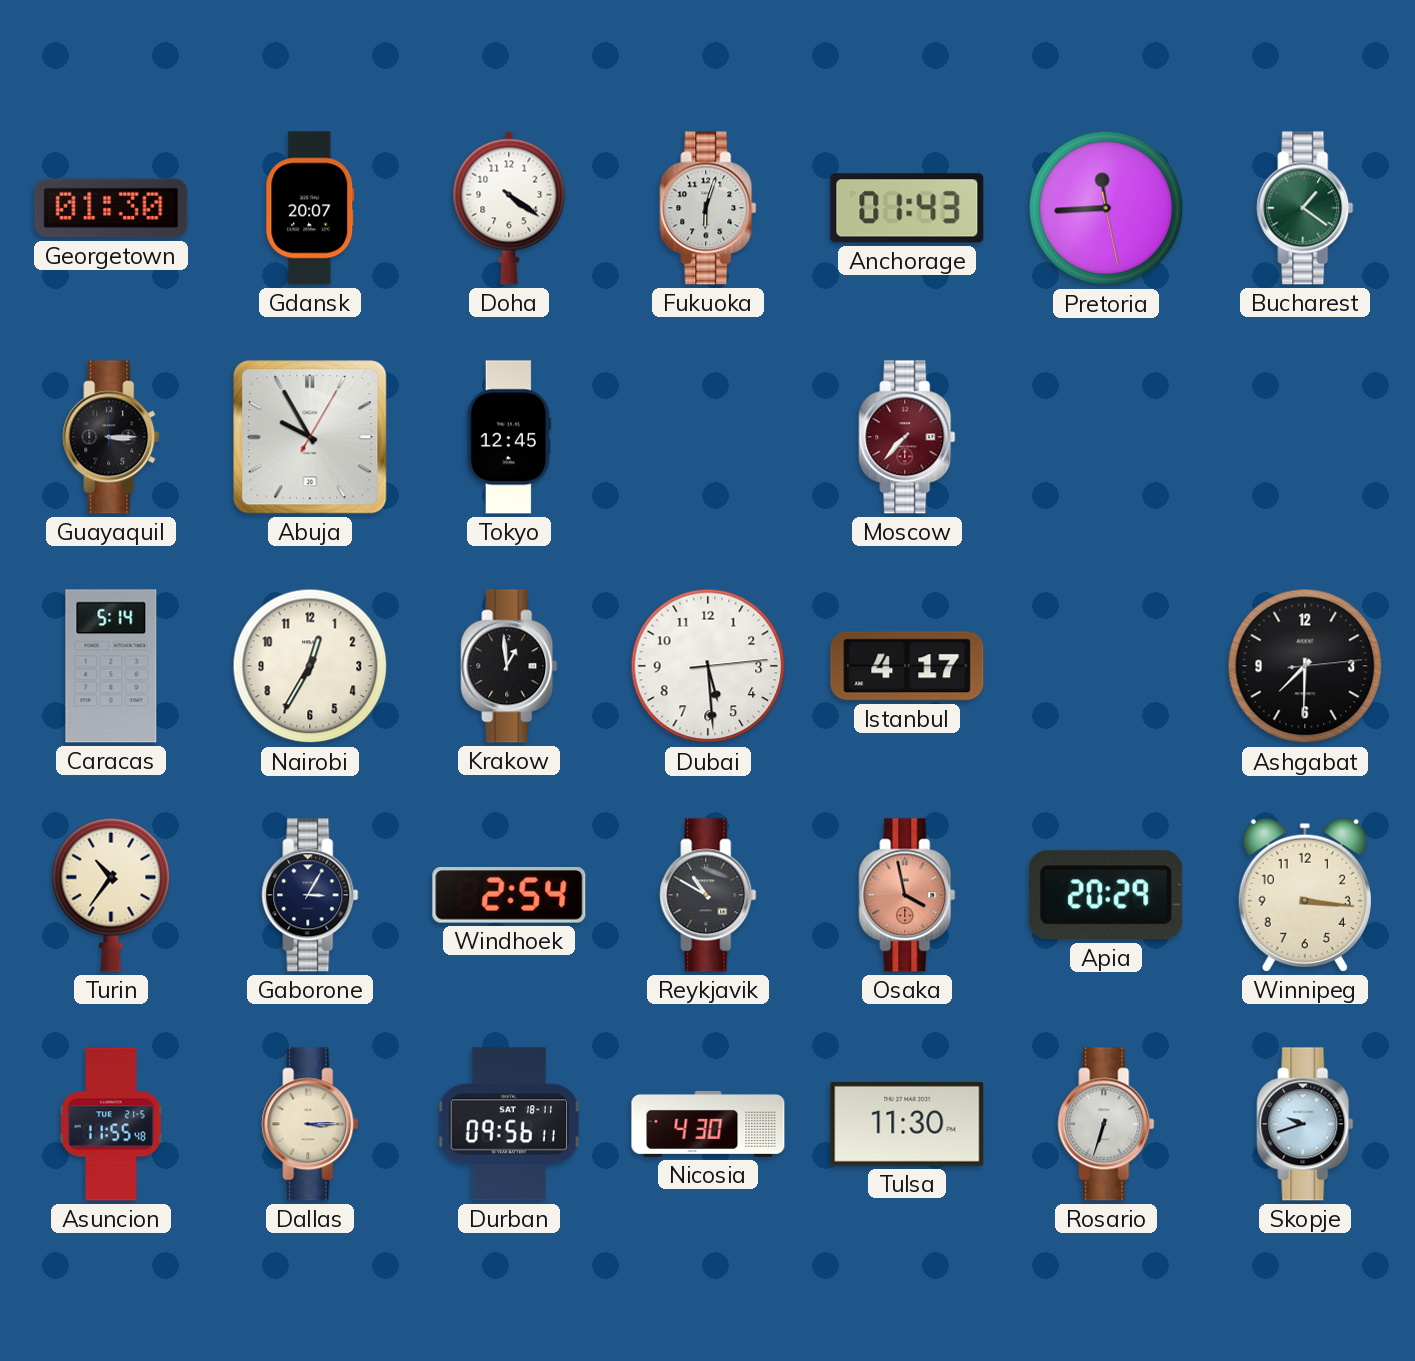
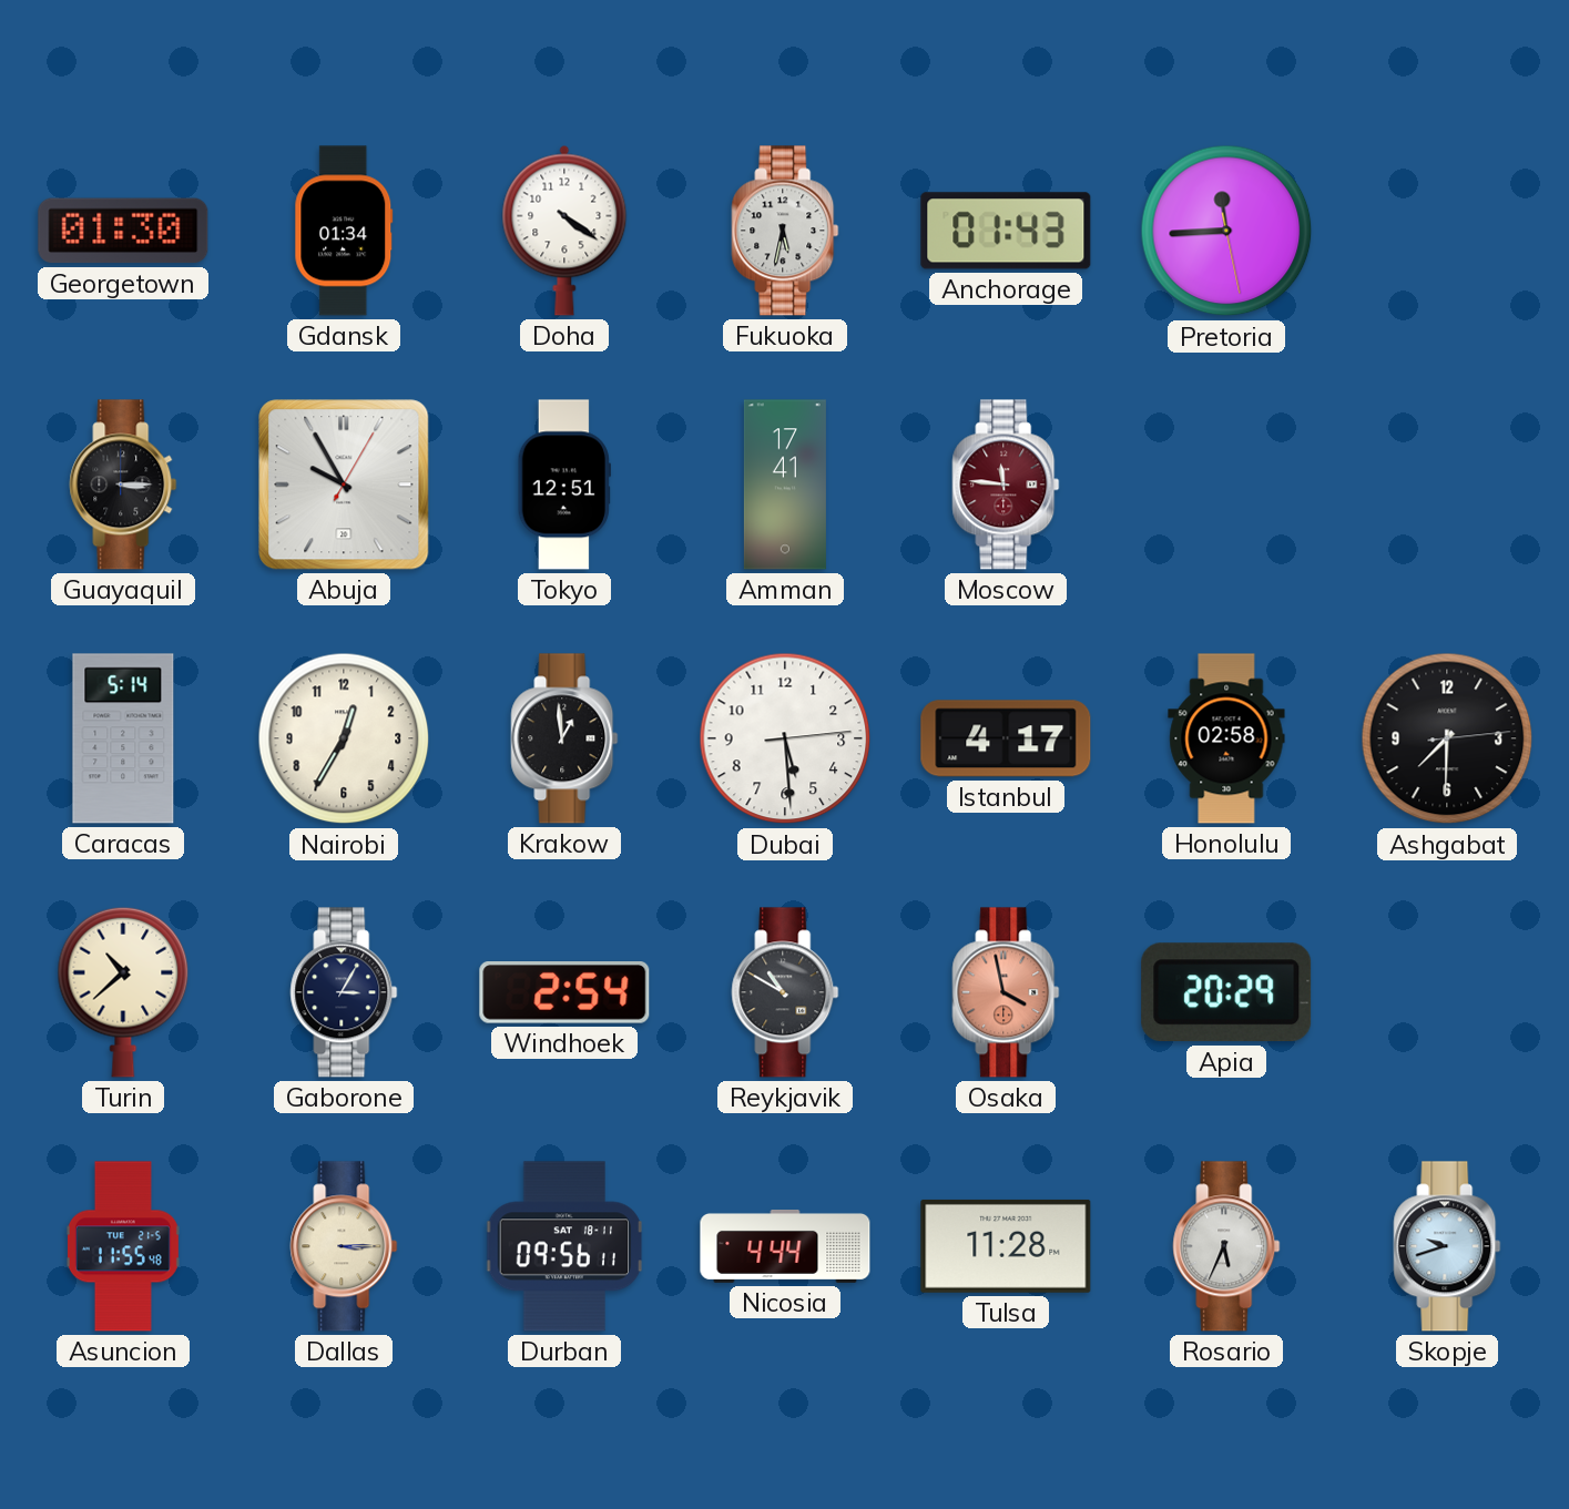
Gdansk: 20:07 -> 01:34
Fukuoka: 6:03 -> 5:32
Bucharest: 1:21 -> none
Tokyo: 12:45 -> 12:51
Amman: none -> 17:41
Moscow: 7:37 -> 11:46
Honolulu: none -> 02:58
Turin: 10:36 -> 10:38
Winnipeg: 3:16 -> none
Nicosia: 4:30 -> 4:44
Tulsa: 11:30 -> 11:28
Rosario: 6:33 -> 5:34
